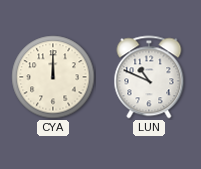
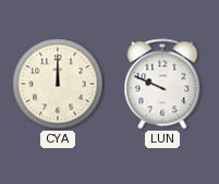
LUN: 10:49 -> 9:49
